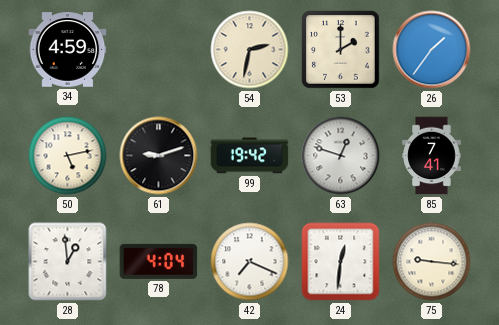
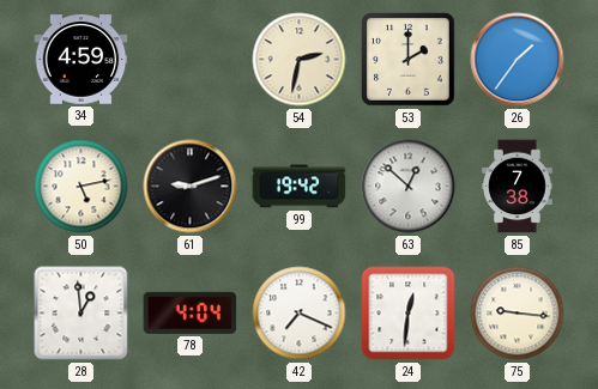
63: 12:48 -> 12:52
85: 7:41 -> 7:38
